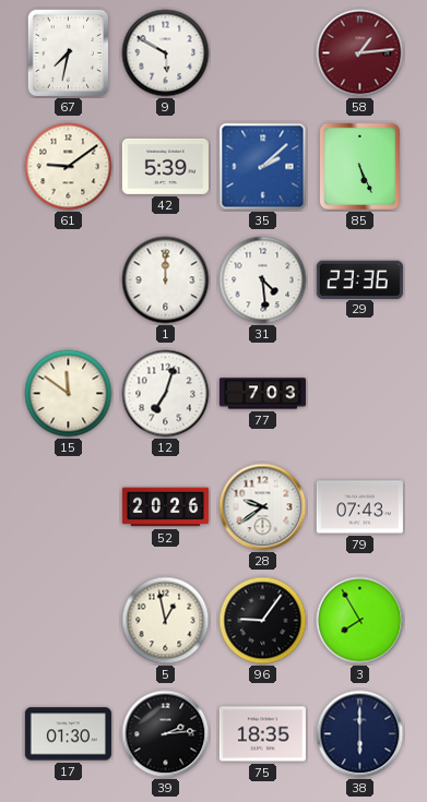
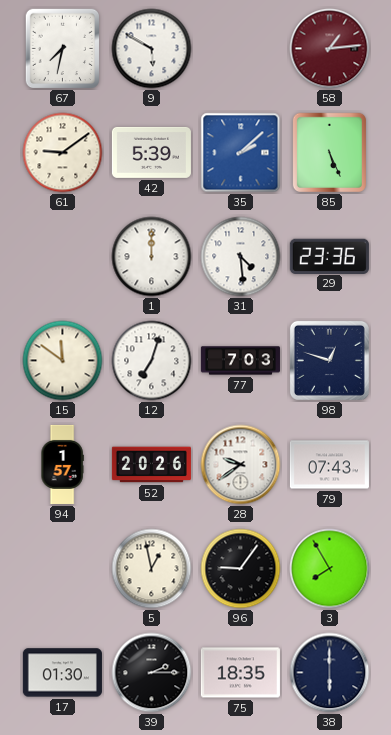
98: none -> 12:48
94: none -> 1:57
39: 2:14 -> 2:15
